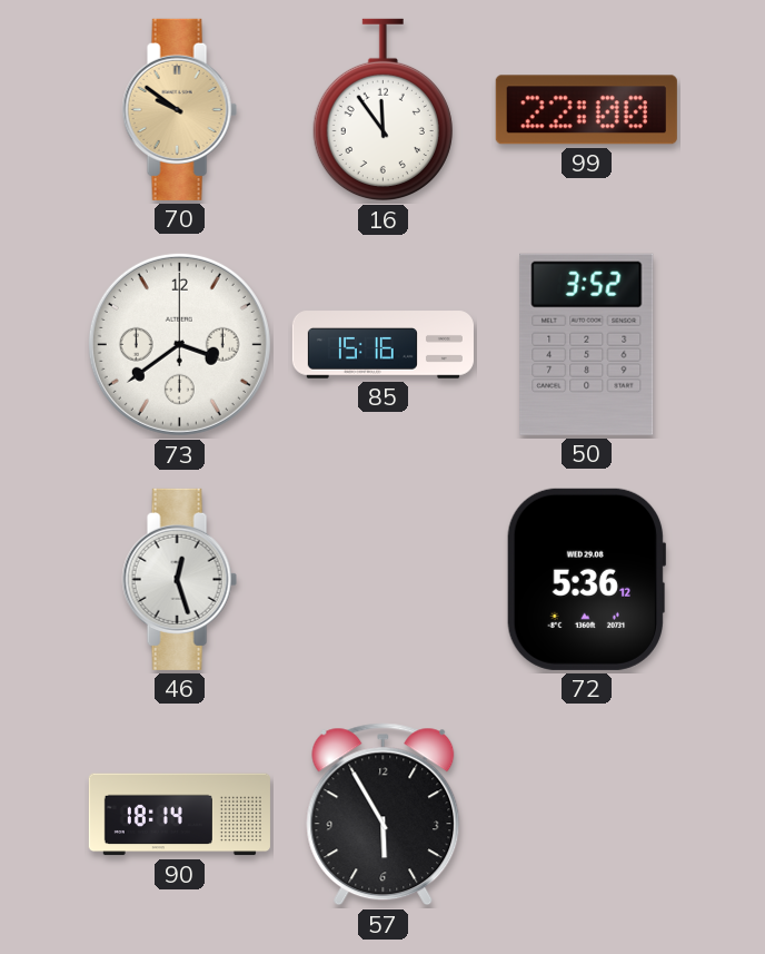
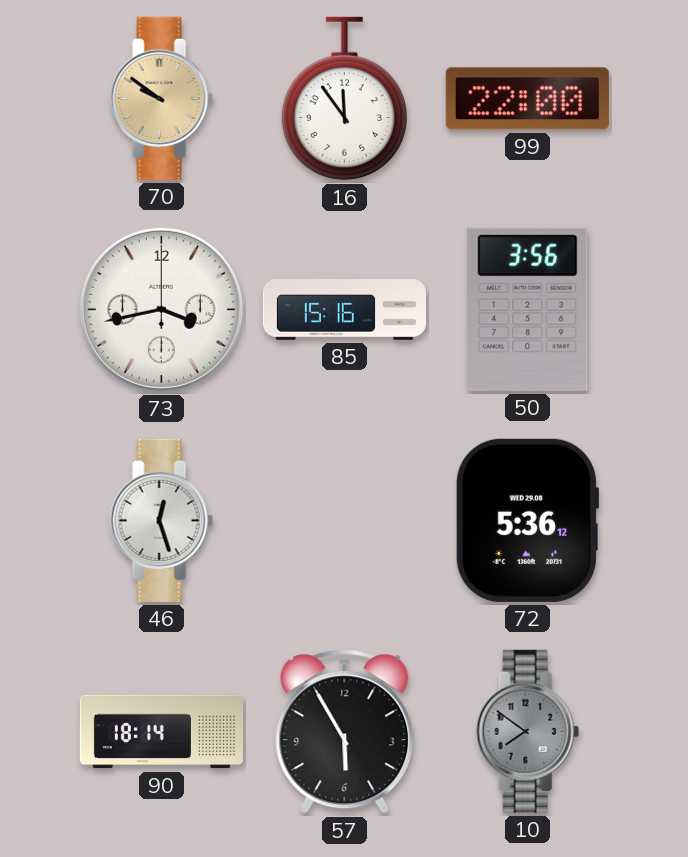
73: 3:39 -> 3:43
50: 3:52 -> 3:56
10: none -> 7:51
